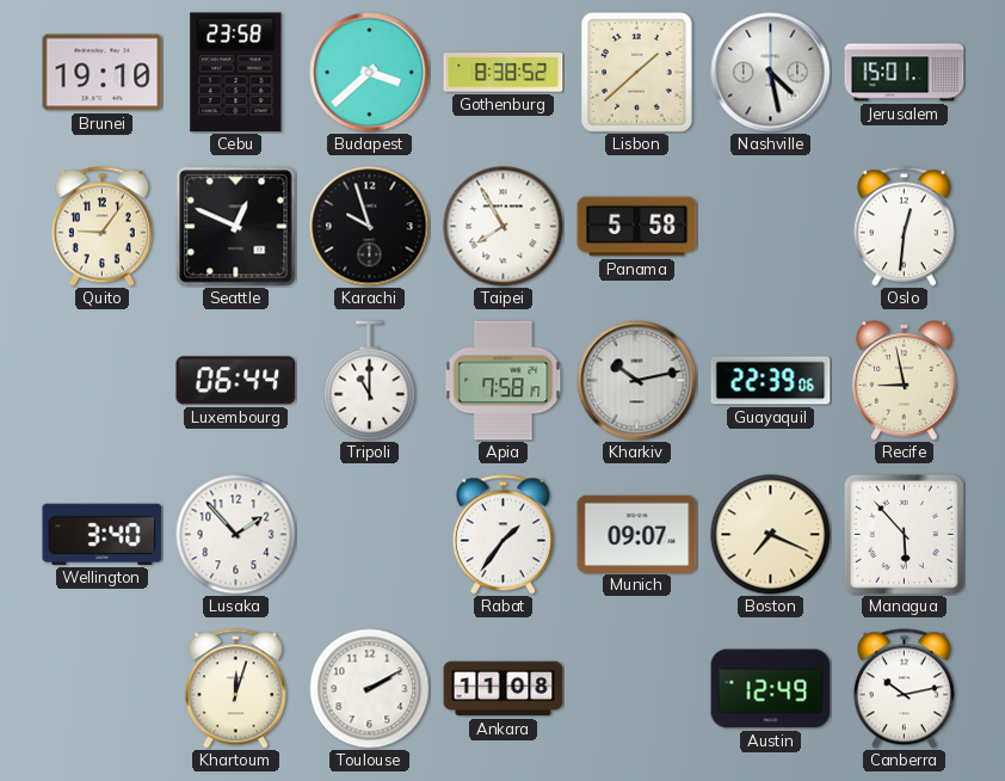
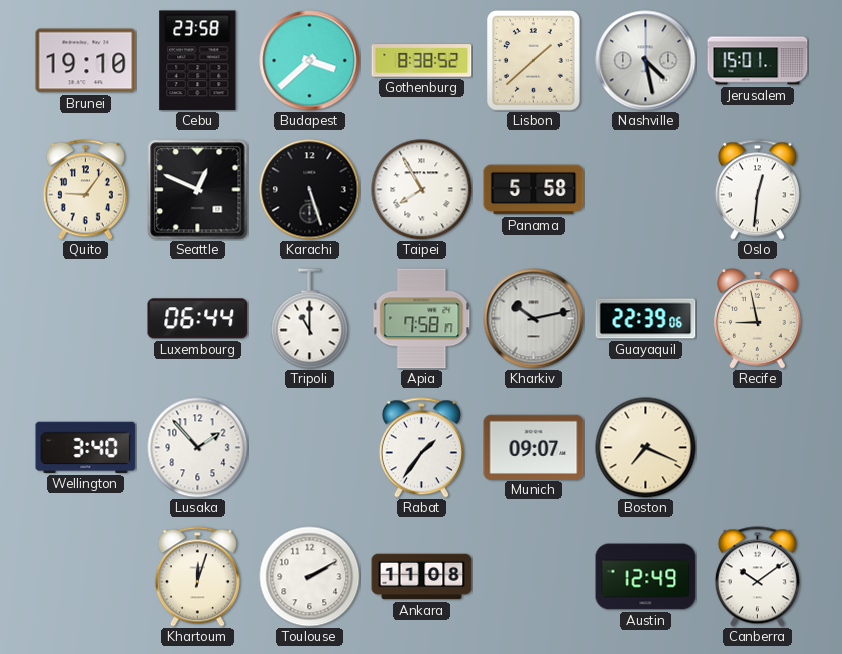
Karachi: 9:57 -> 5:27
Managua: 5:53 -> none
Canberra: 10:13 -> 10:09
